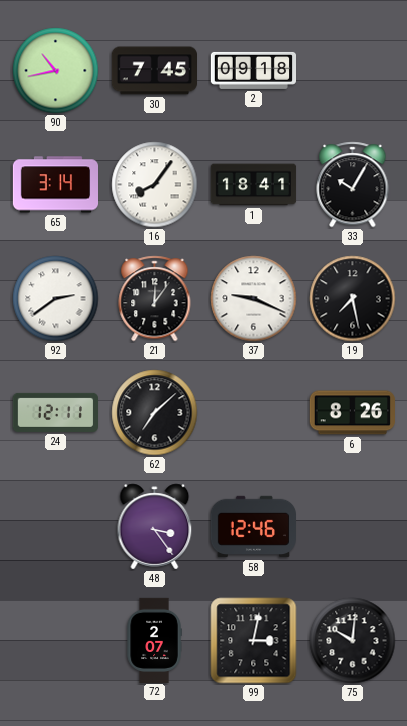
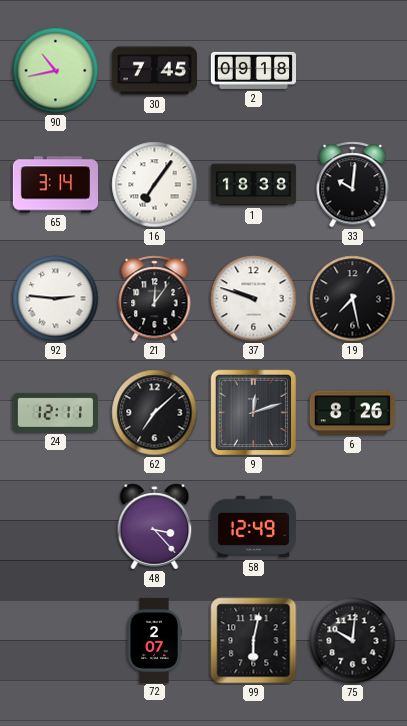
16: 8:06 -> 7:06
1: 18:41 -> 18:38
33: 10:05 -> 10:01
92: 2:39 -> 2:46
37: 9:19 -> 9:48
9: none -> 12:12
48: 3:24 -> 3:23
58: 12:46 -> 12:49
99: 3:02 -> 6:02
